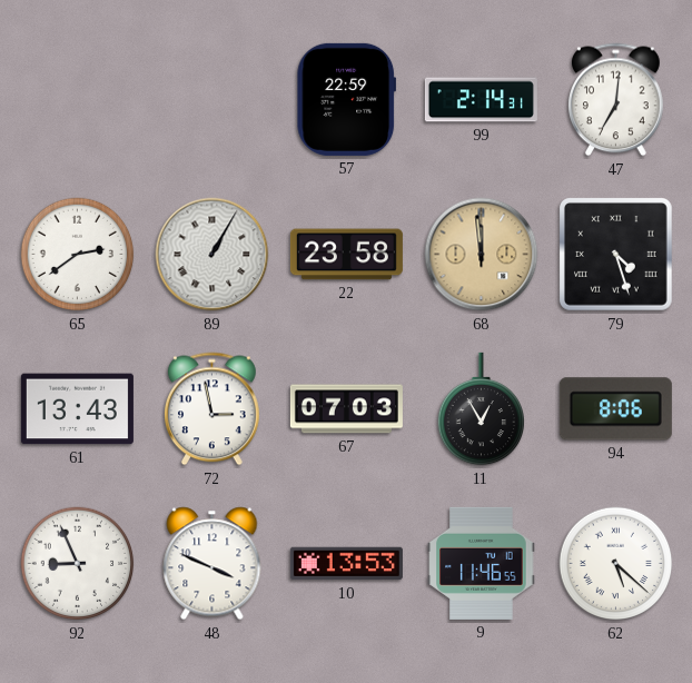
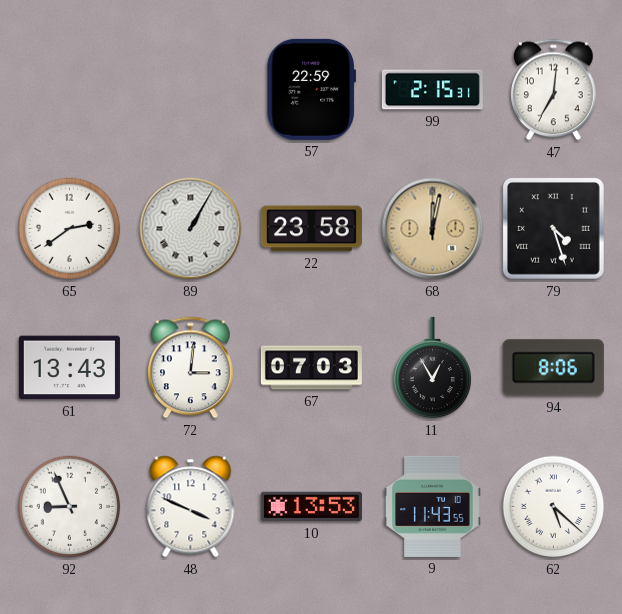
99: 2:14 -> 2:15
68: 11:59 -> 12:02
72: 2:58 -> 3:01
9: 11:46 -> 11:43
